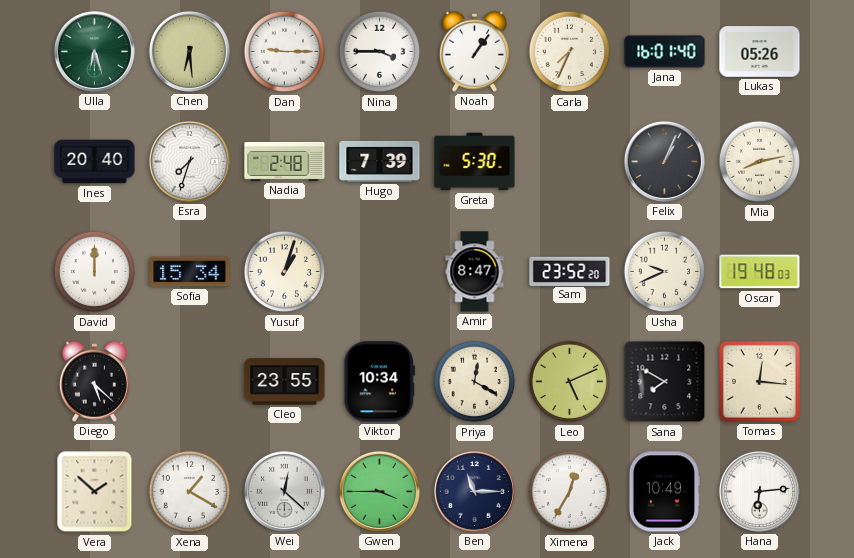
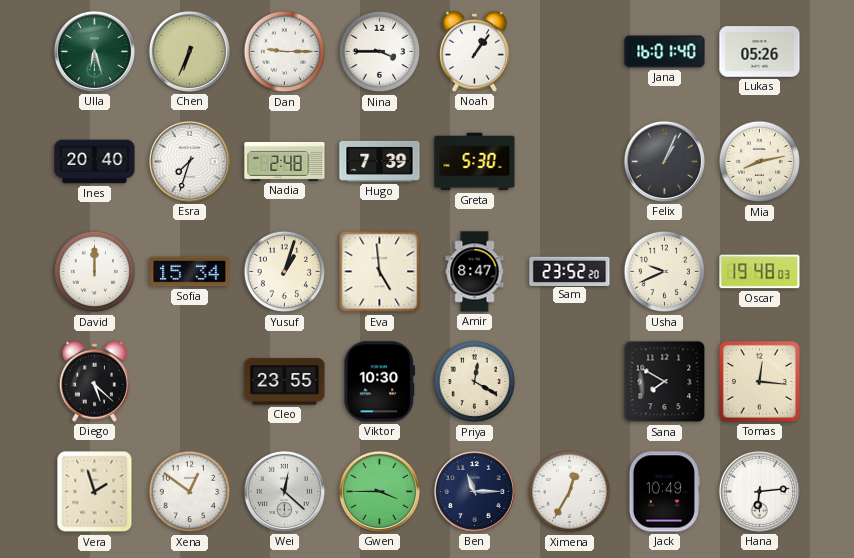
Chen: 6:29 -> 6:34
Carla: 7:34 -> none
Eva: none -> 4:59
Viktor: 10:34 -> 10:30
Leo: 5:11 -> none
Vera: 1:52 -> 1:57
Xena: 1:20 -> 12:51
